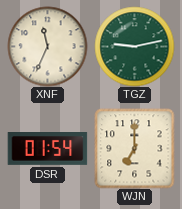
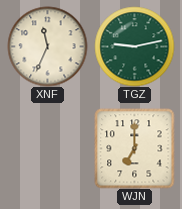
DSR: 01:54 -> none
